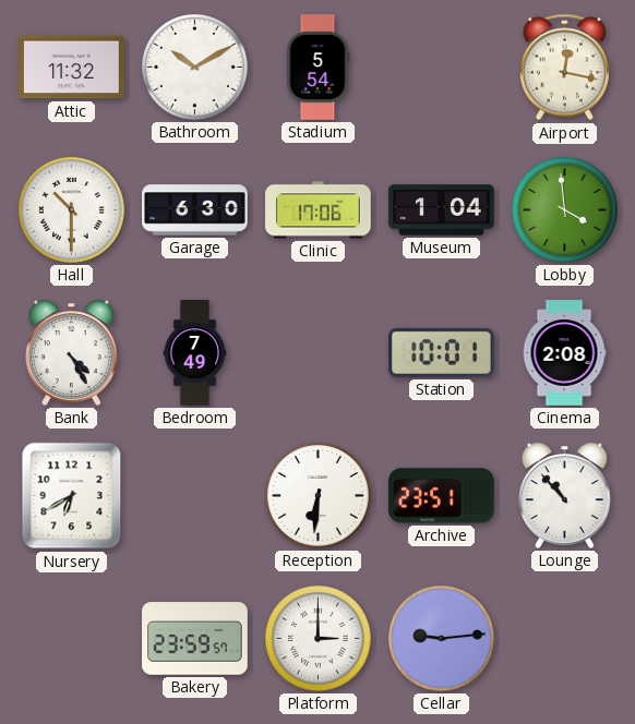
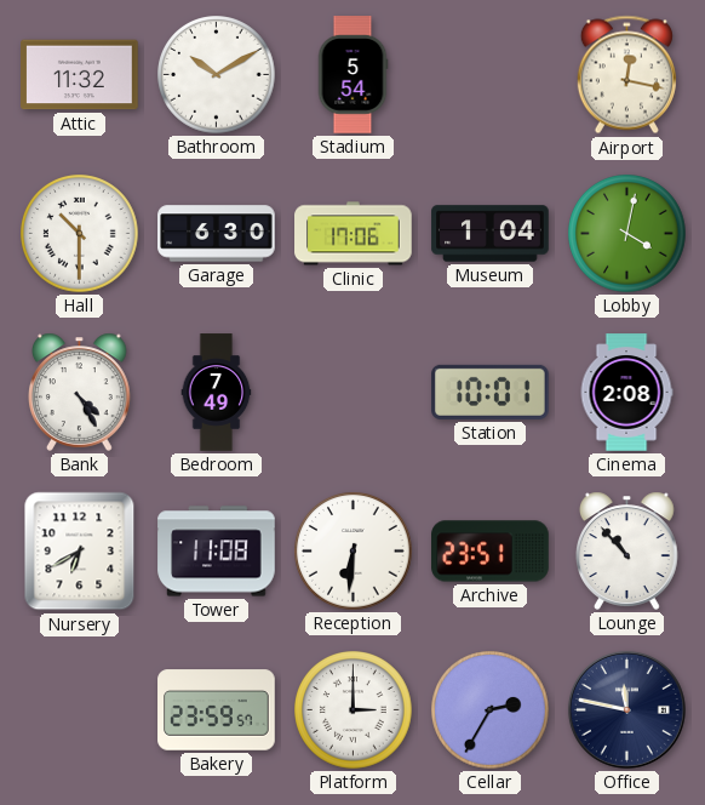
Lobby: 3:59 -> 4:02
Tower: none -> 11:08
Cellar: 9:14 -> 2:35
Office: none -> 11:47
